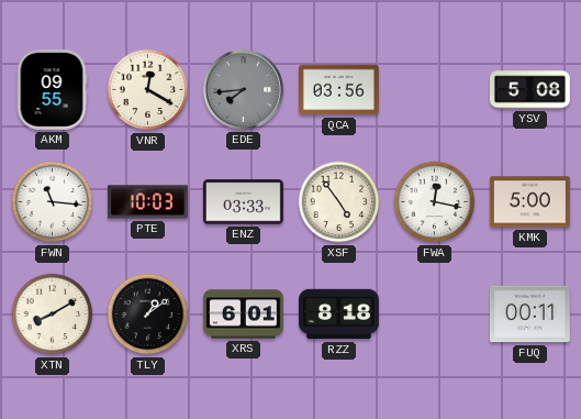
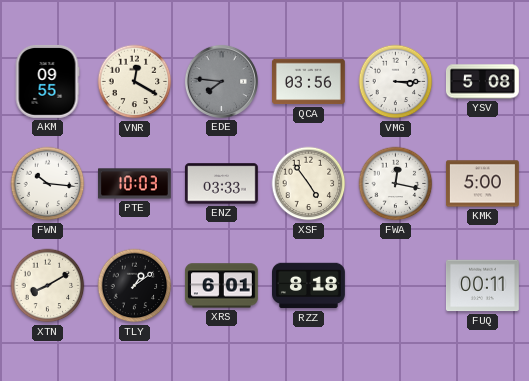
EDE: 7:44 -> 7:46
VMG: none -> 3:15
FWN: 11:16 -> 10:16
